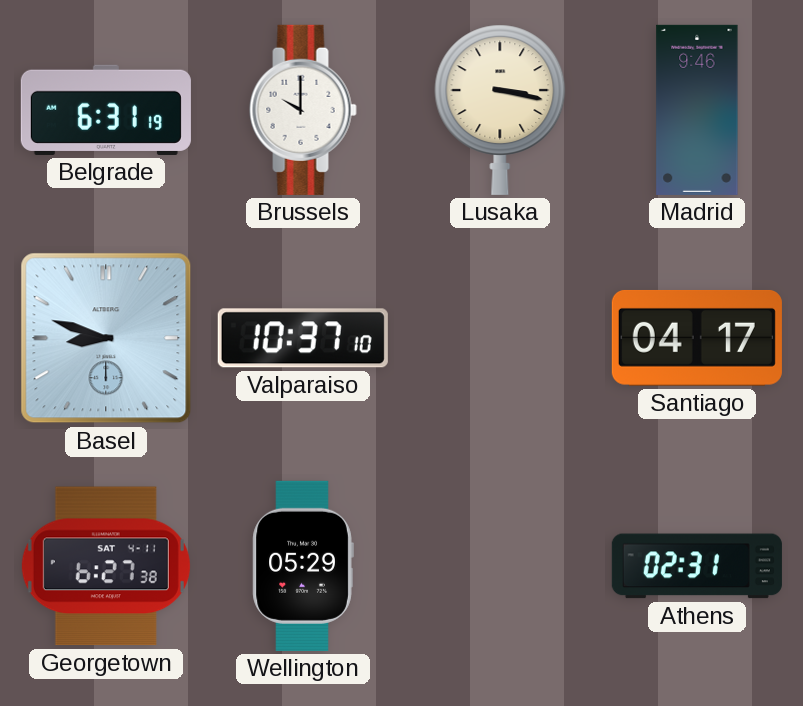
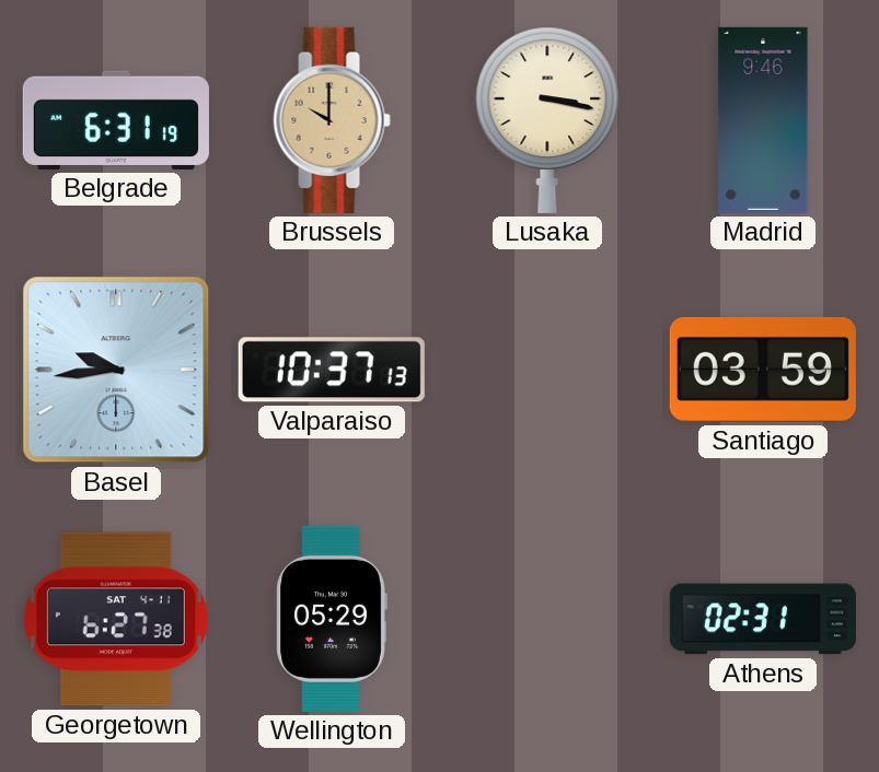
Brussels dial: white -> champagne
Basel: 8:48 -> 9:44
Valparaiso: 10:37:10 -> 10:37:13
Santiago: 04:17 -> 03:59
